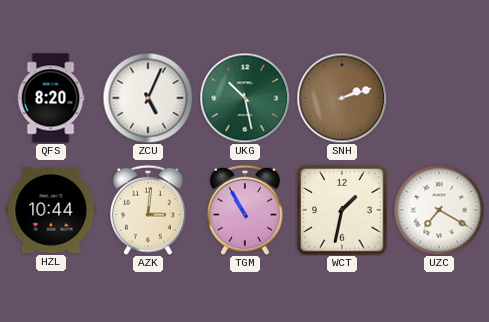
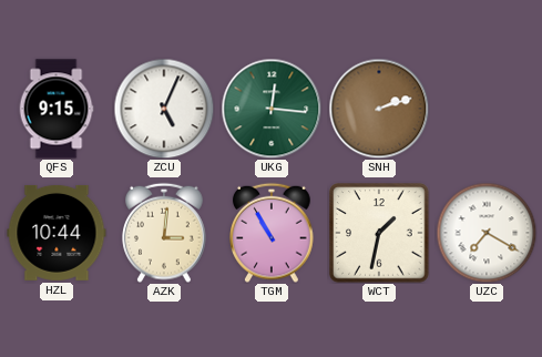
QFS: 8:20 -> 9:15
UKG: 10:28 -> 12:16
